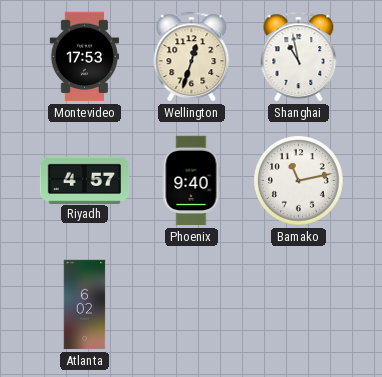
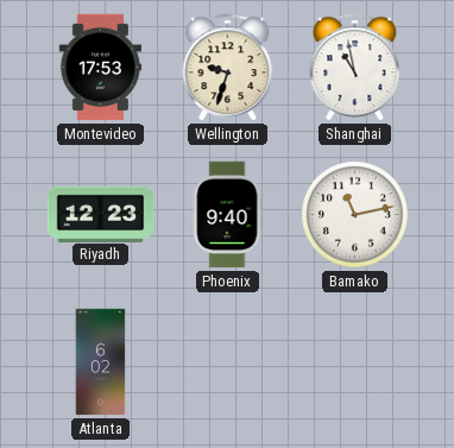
Wellington: 12:33 -> 9:33
Riyadh: 4:57 -> 12:23
